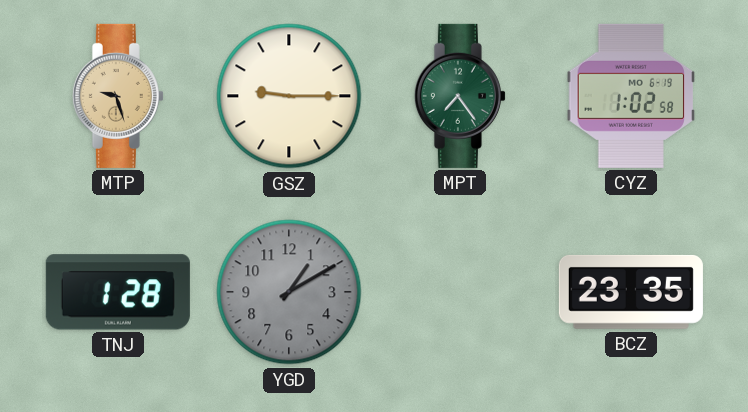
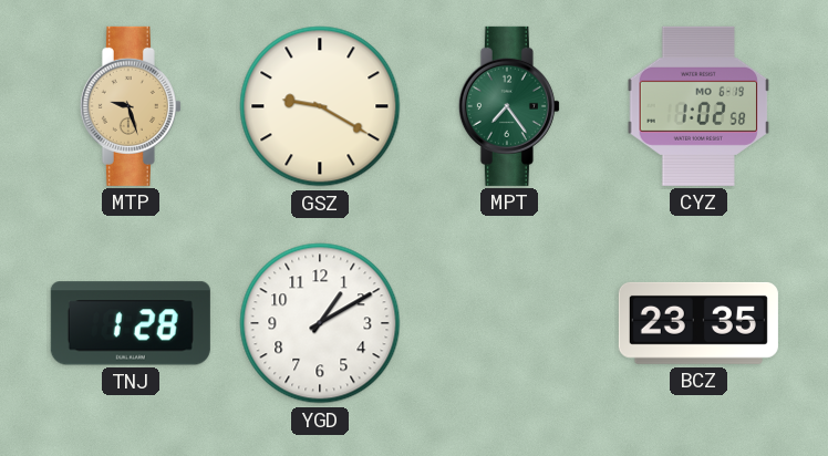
GSZ: 9:15 -> 9:20
YGD dial: grey -> white
